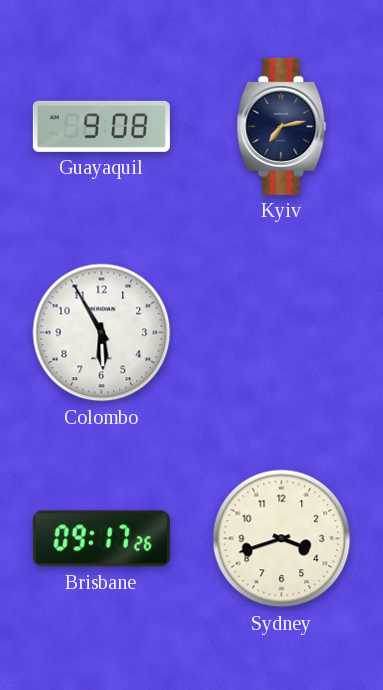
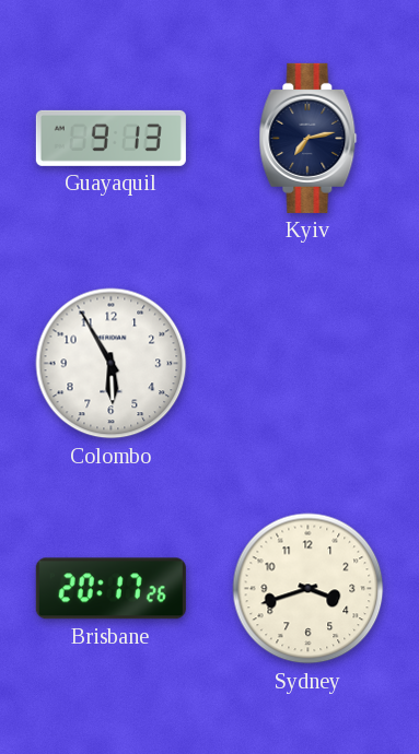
Guayaquil: 9:08 -> 9:13
Brisbane: 09:17 -> 20:17
